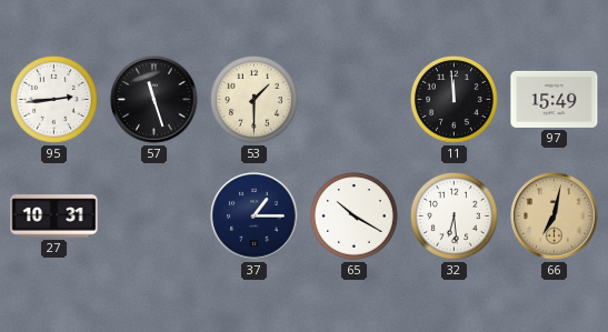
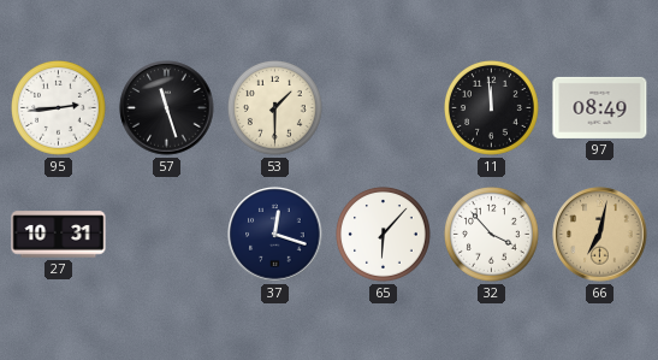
97: 15:49 -> 08:49
37: 1:15 -> 12:18
65: 10:20 -> 6:07
32: 6:29 -> 3:53
